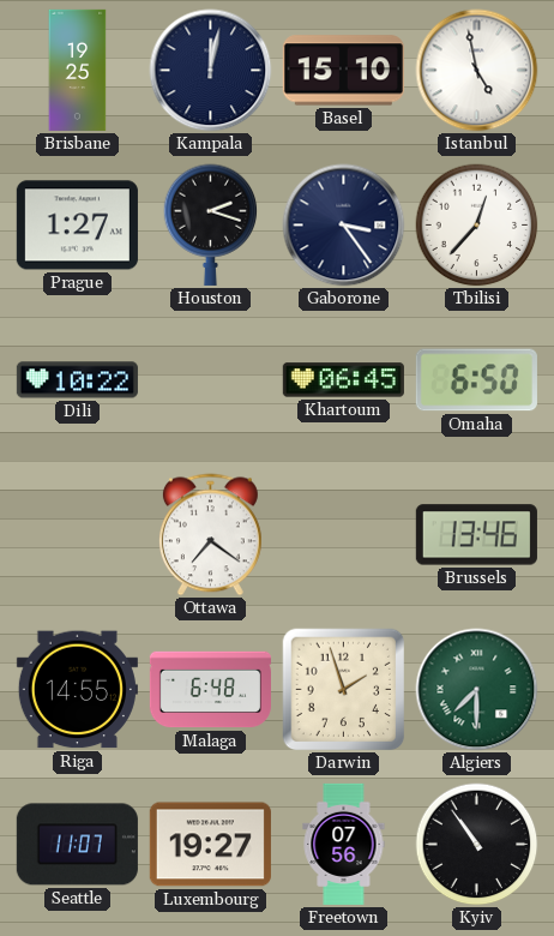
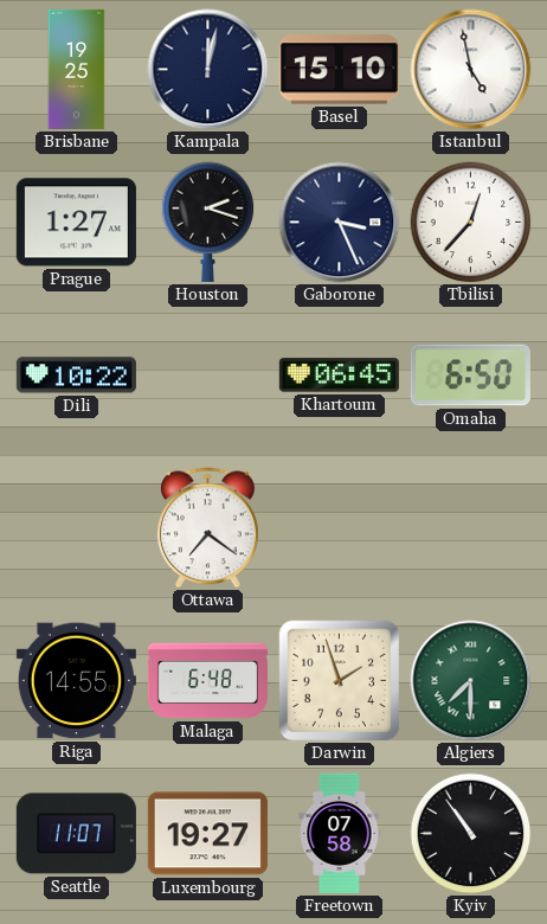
Gaborone: 3:24 -> 3:26
Brussels: 13:46 -> none
Freetown: 07:56 -> 07:58
